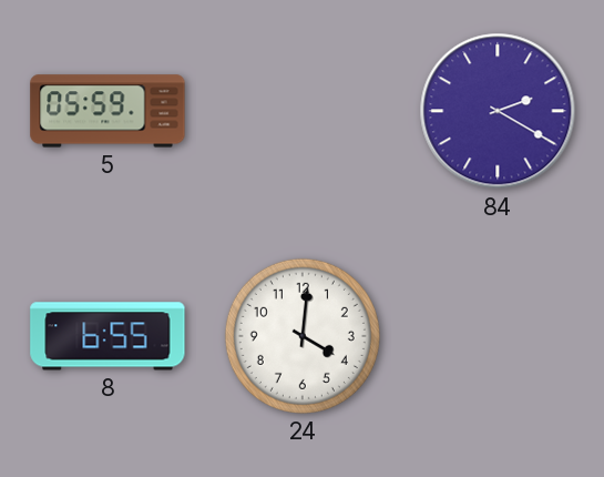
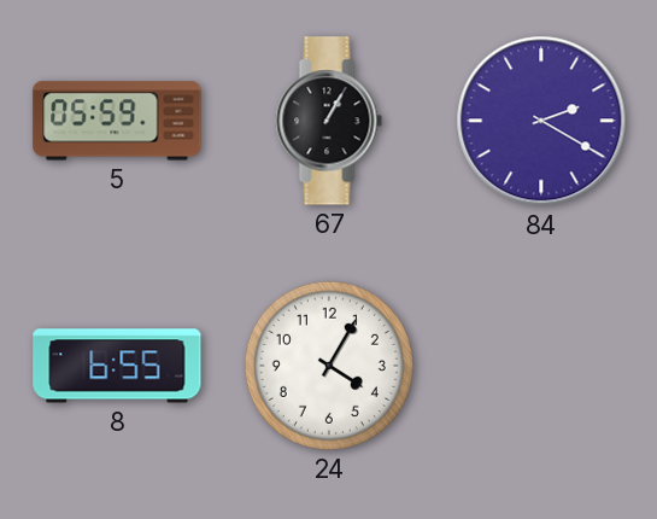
67: none -> 1:05
24: 4:01 -> 4:05
